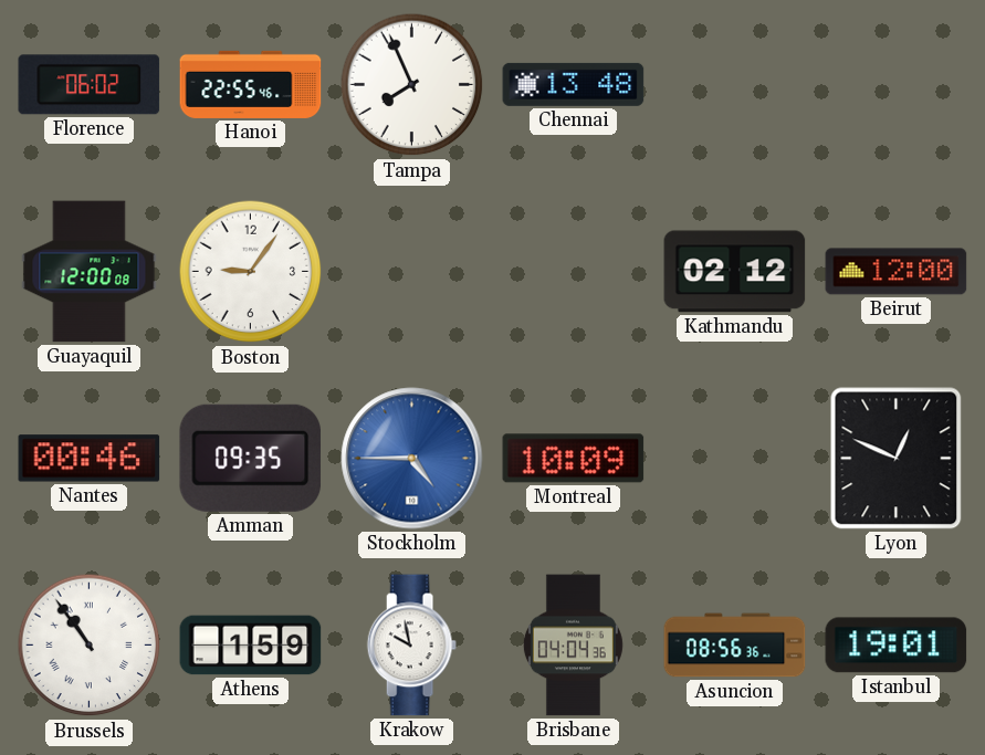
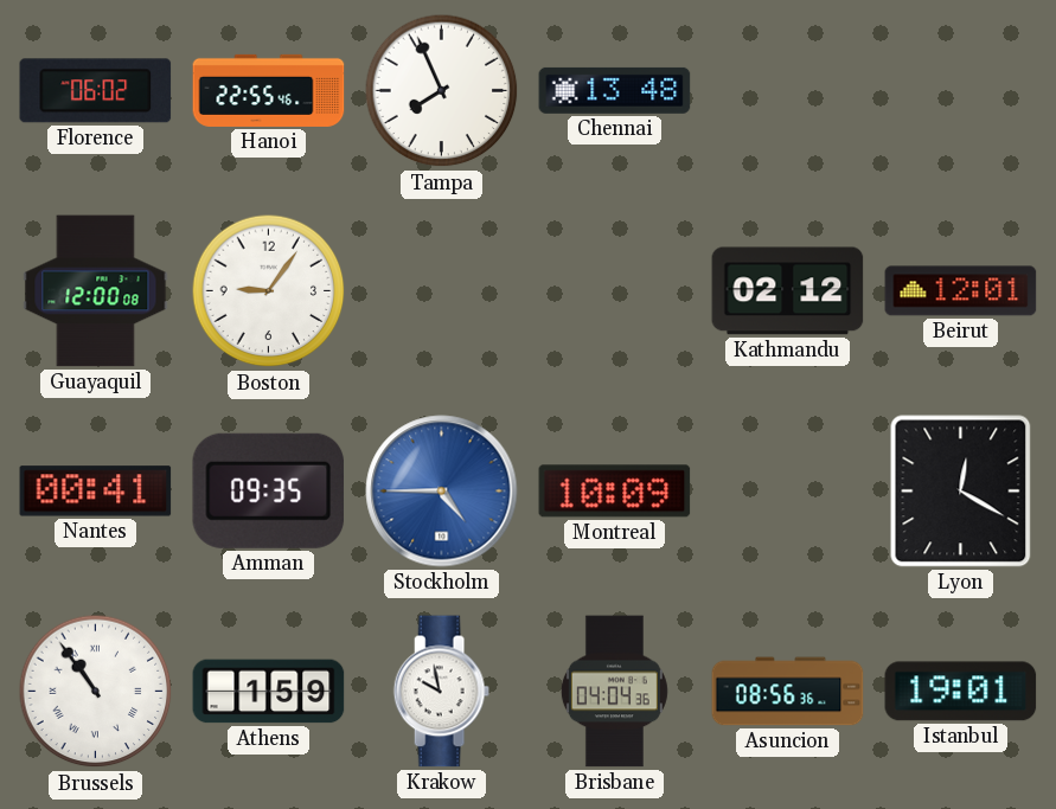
Beirut: 12:00 -> 12:01
Nantes: 00:46 -> 00:41
Lyon: 12:49 -> 12:20
